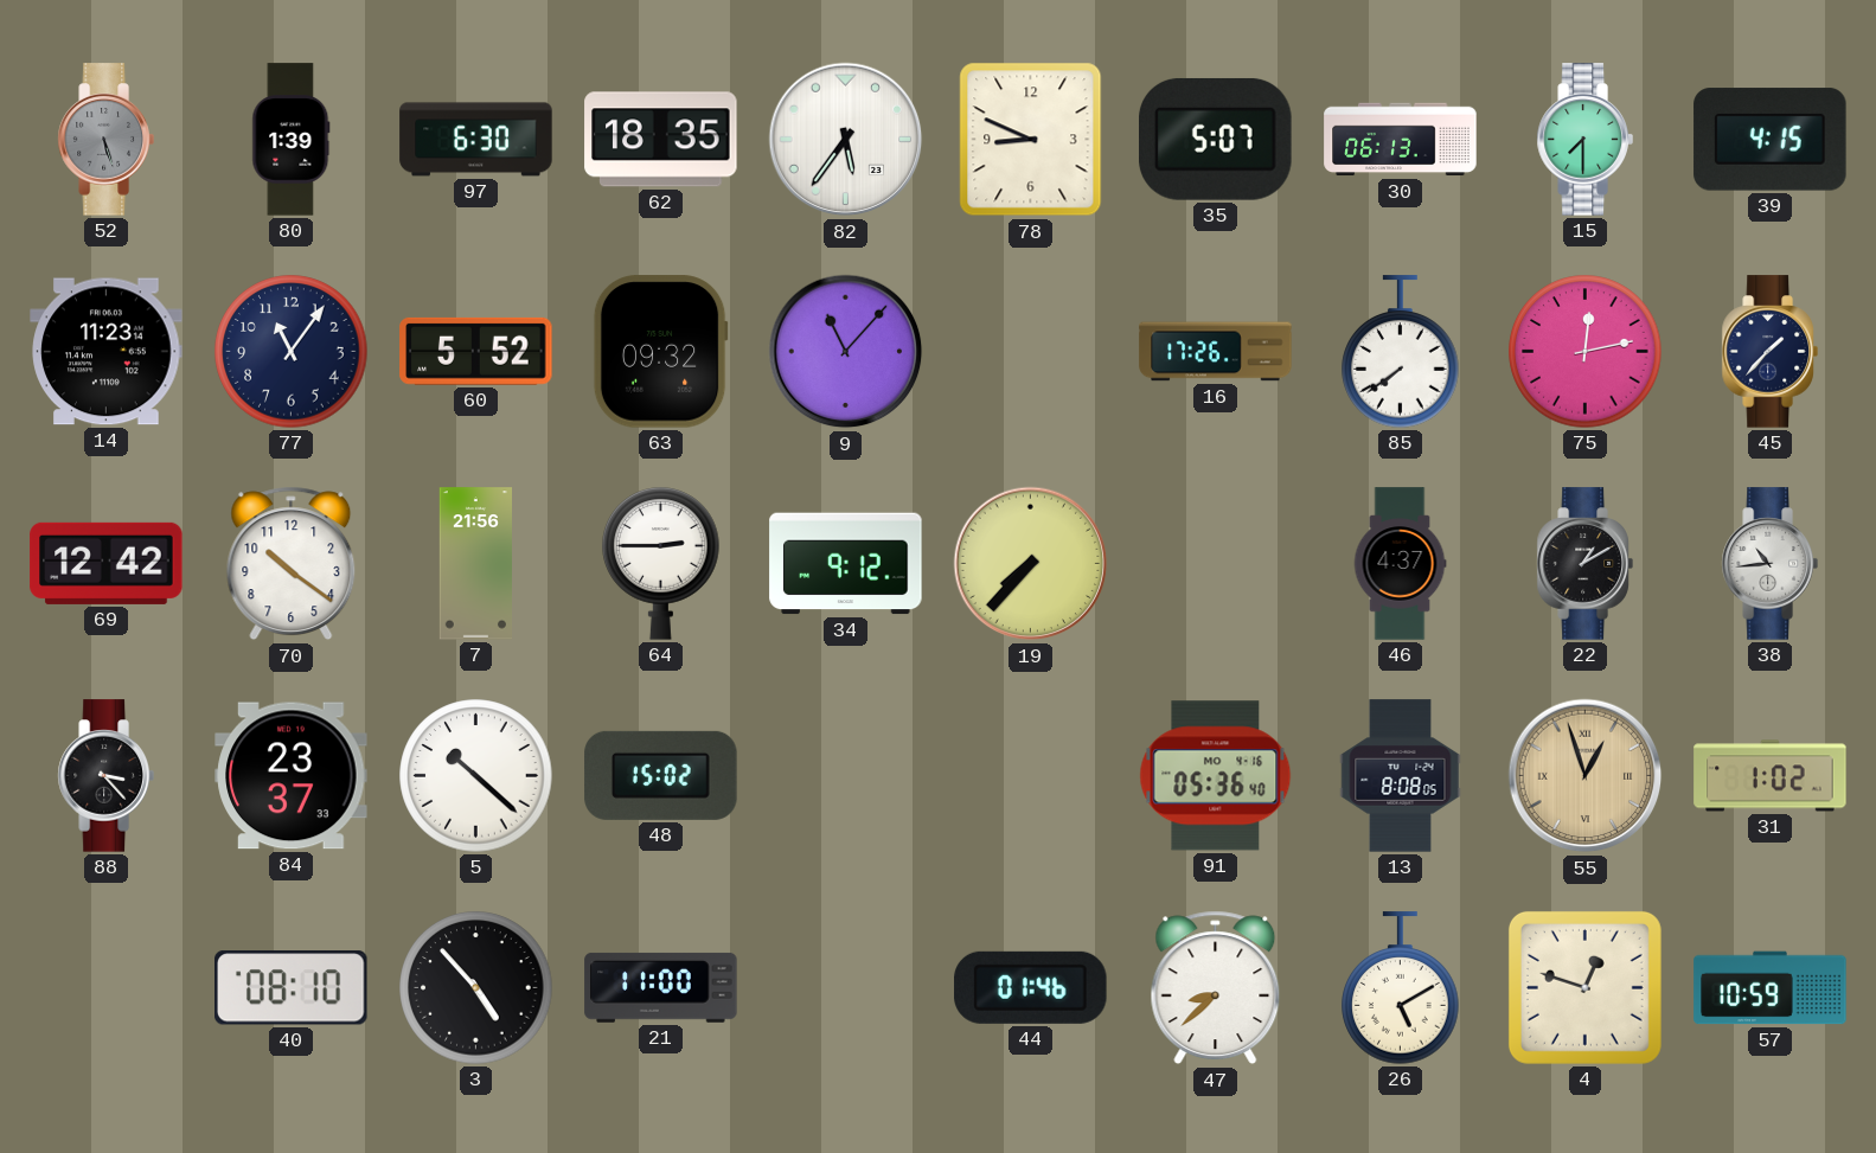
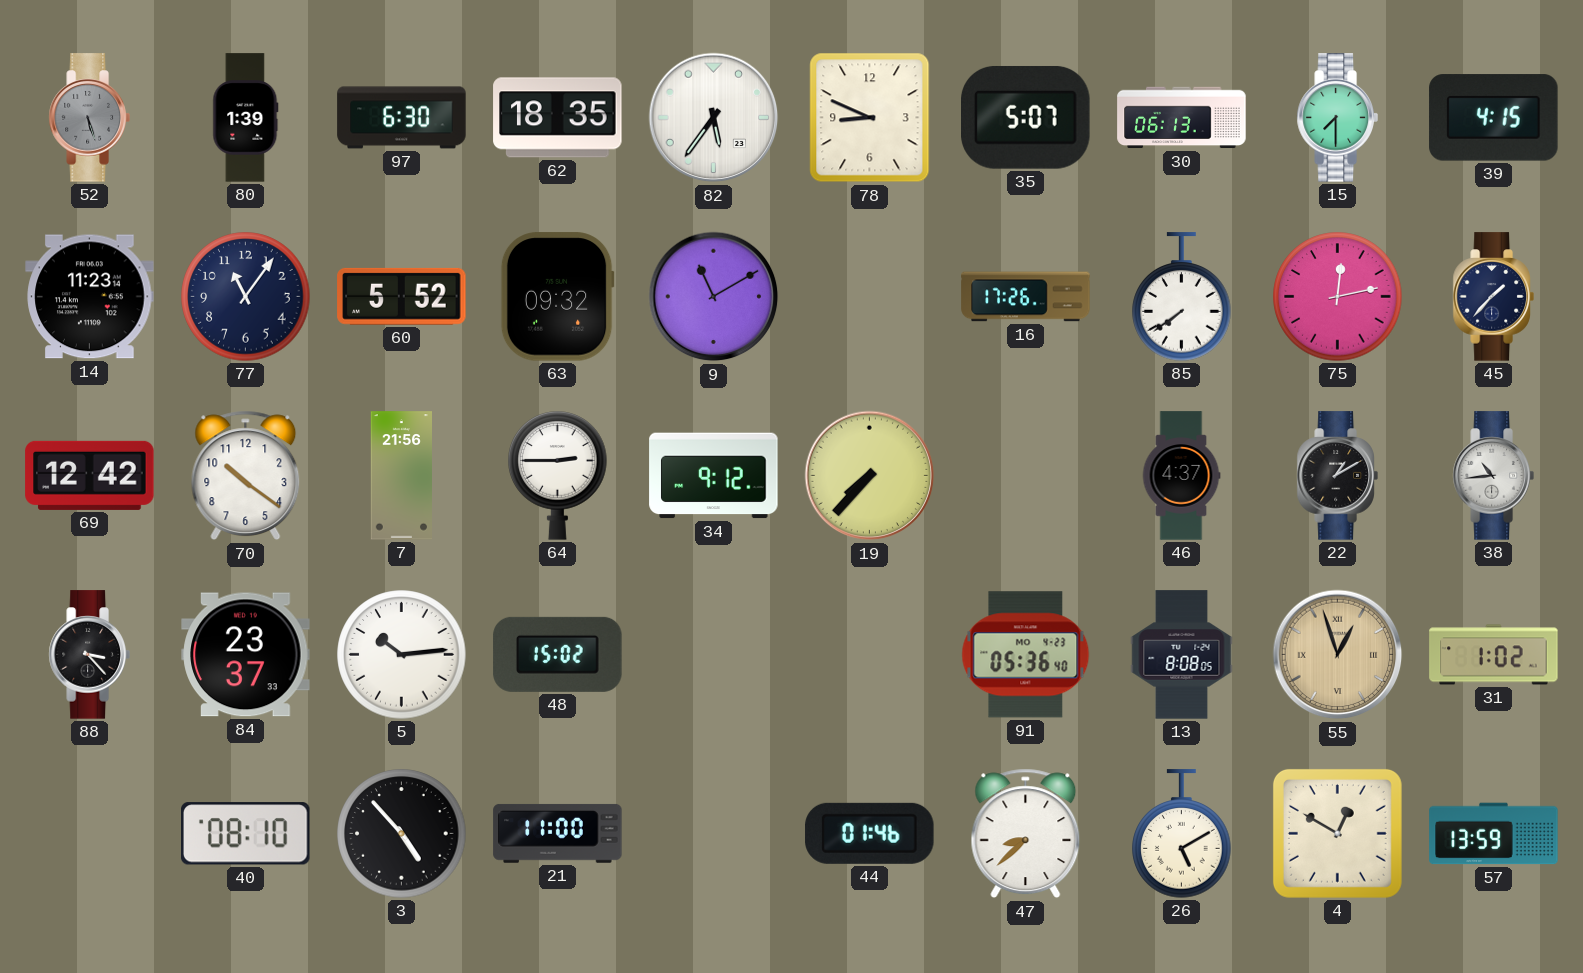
9: 11:07 -> 11:10
5: 10:22 -> 10:14
91 date: MO 4-16 -> MO 4-23
4: 12:48 -> 12:50
57: 10:59 -> 13:59
